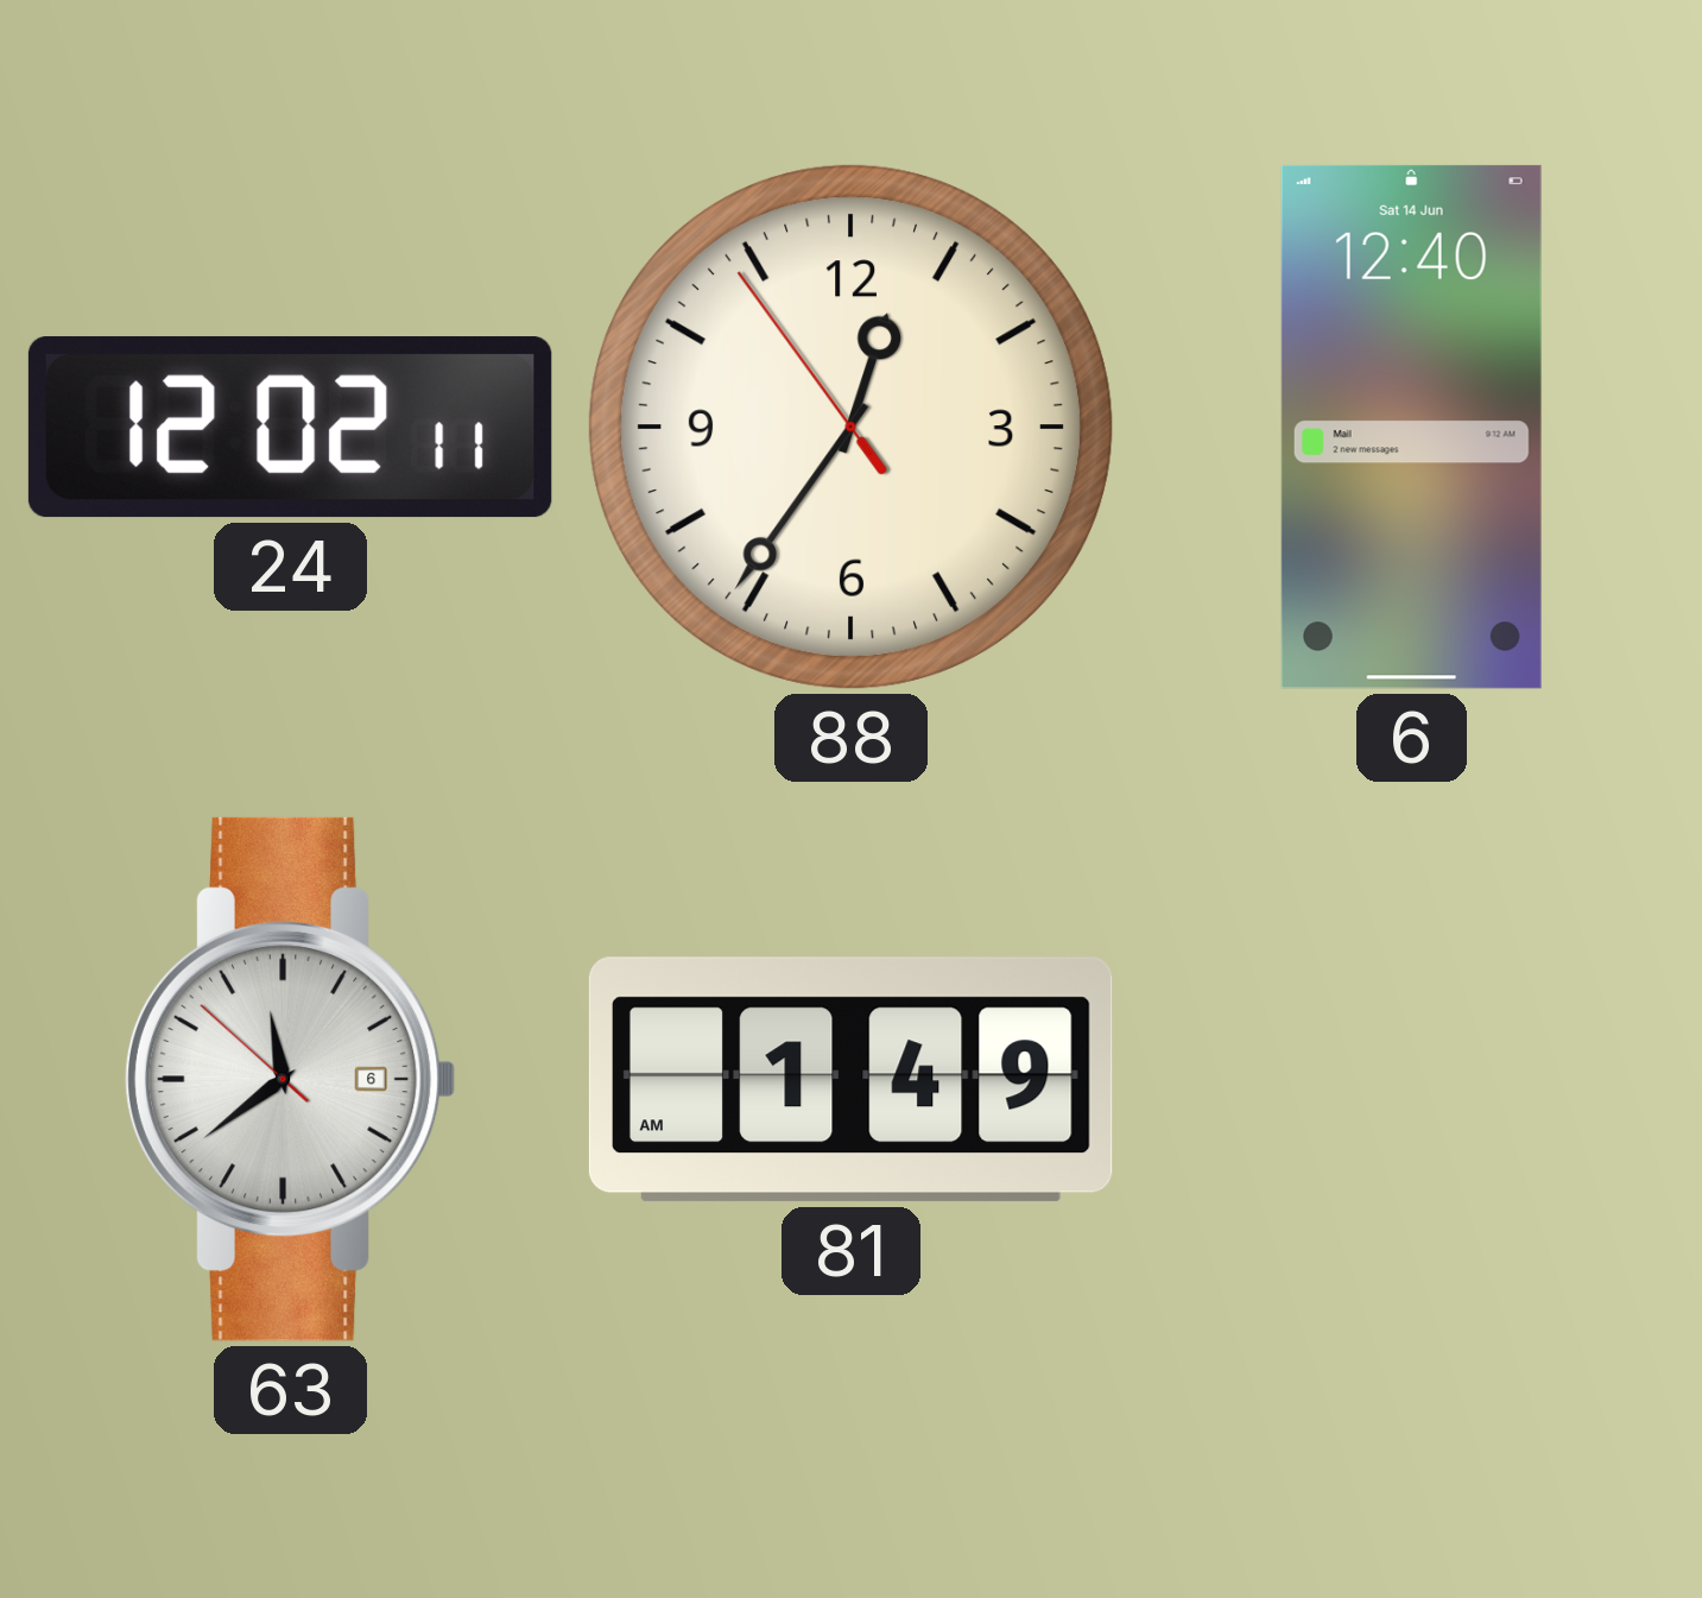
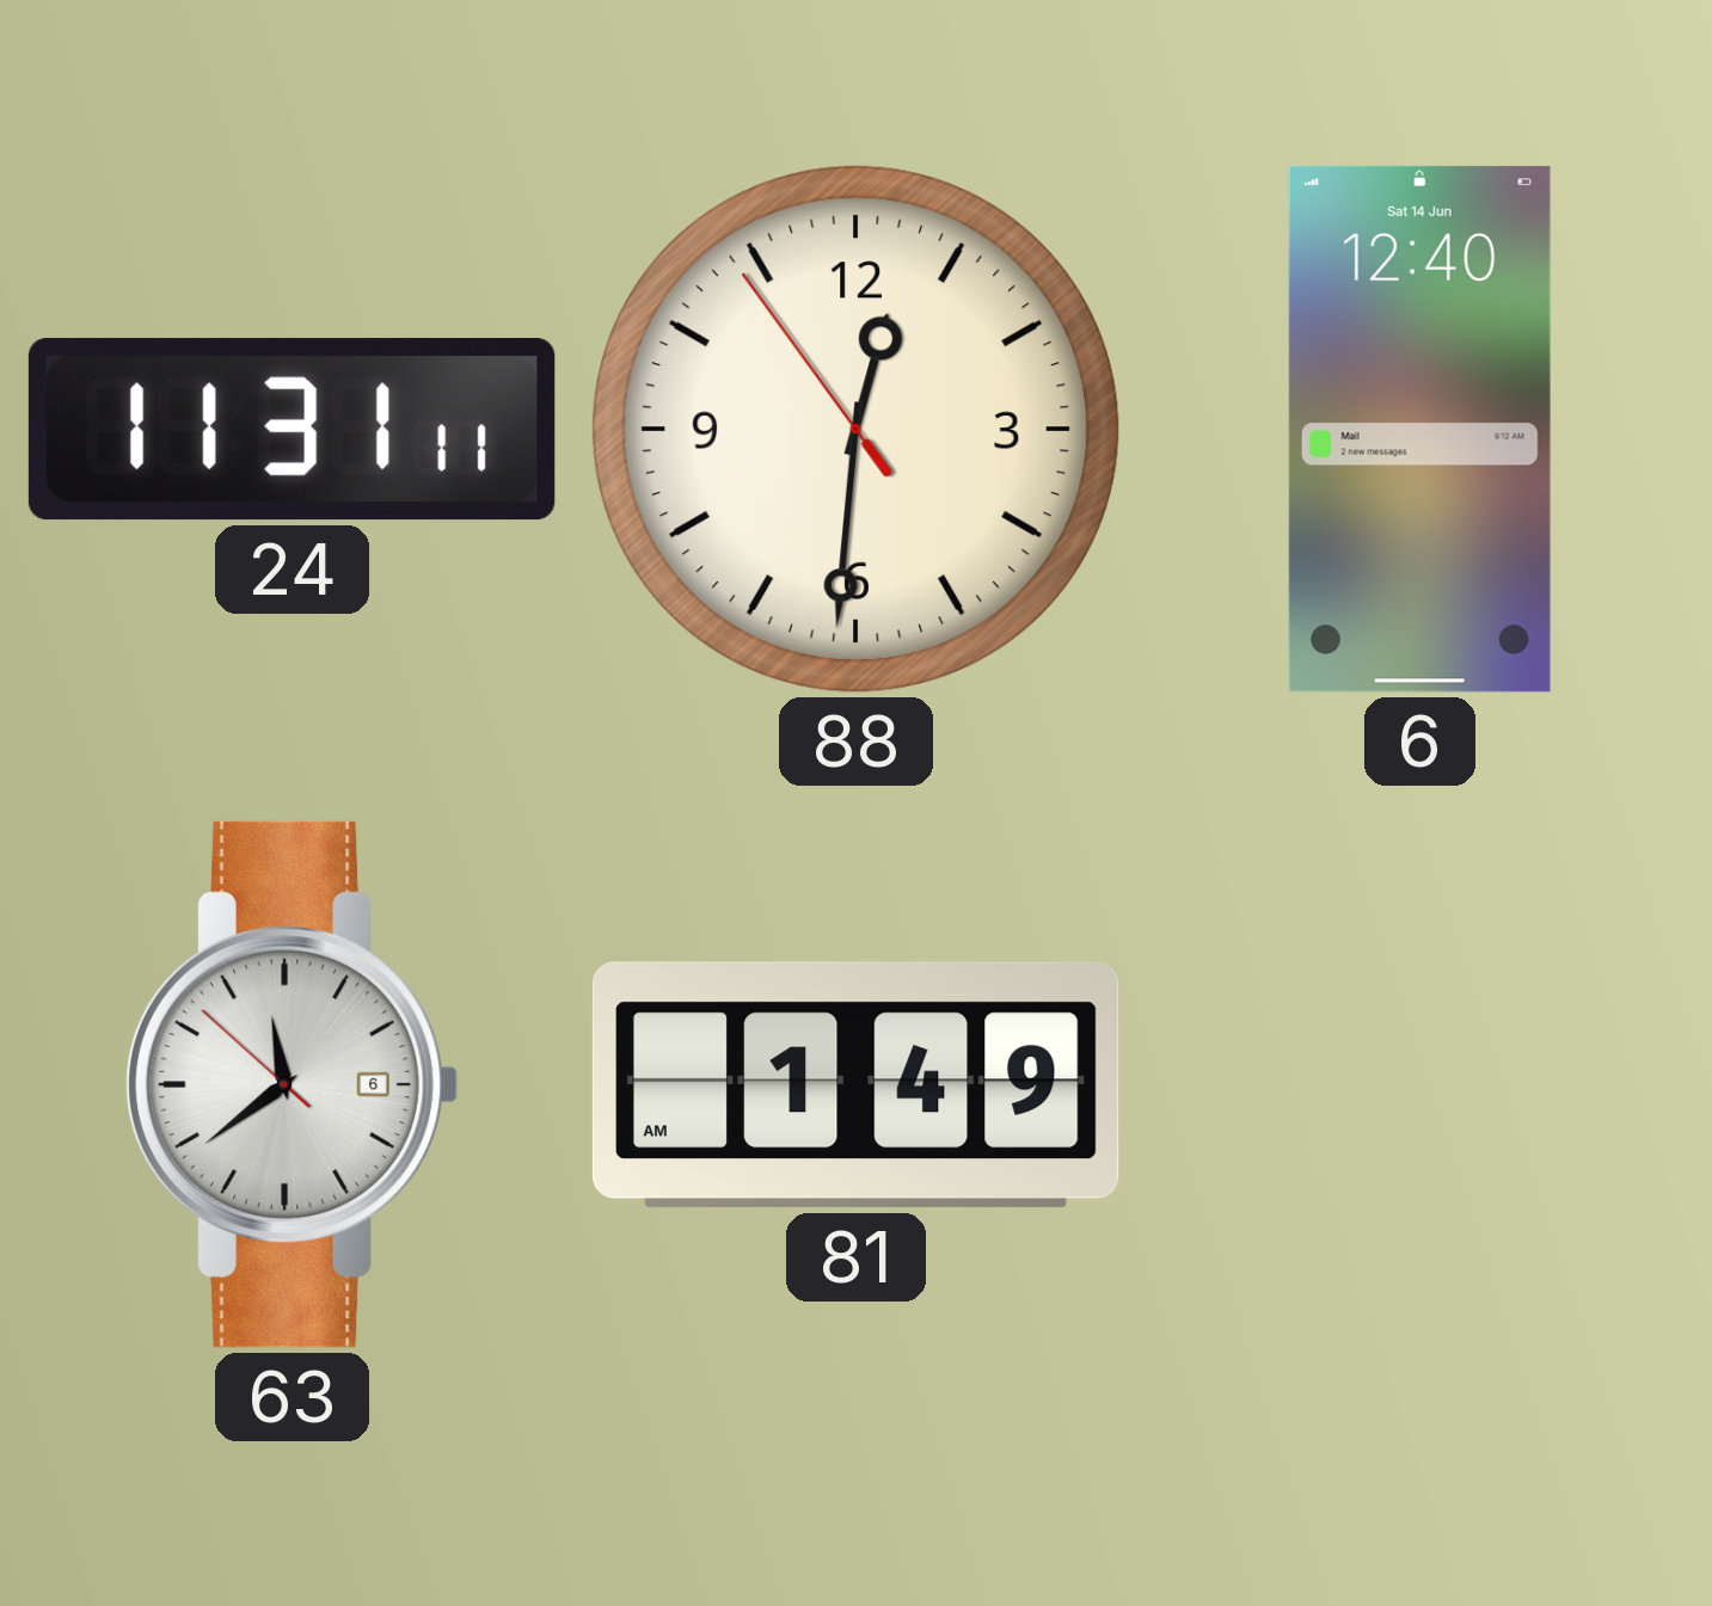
24: 12:02 -> 11:31
88: 12:35 -> 12:30
